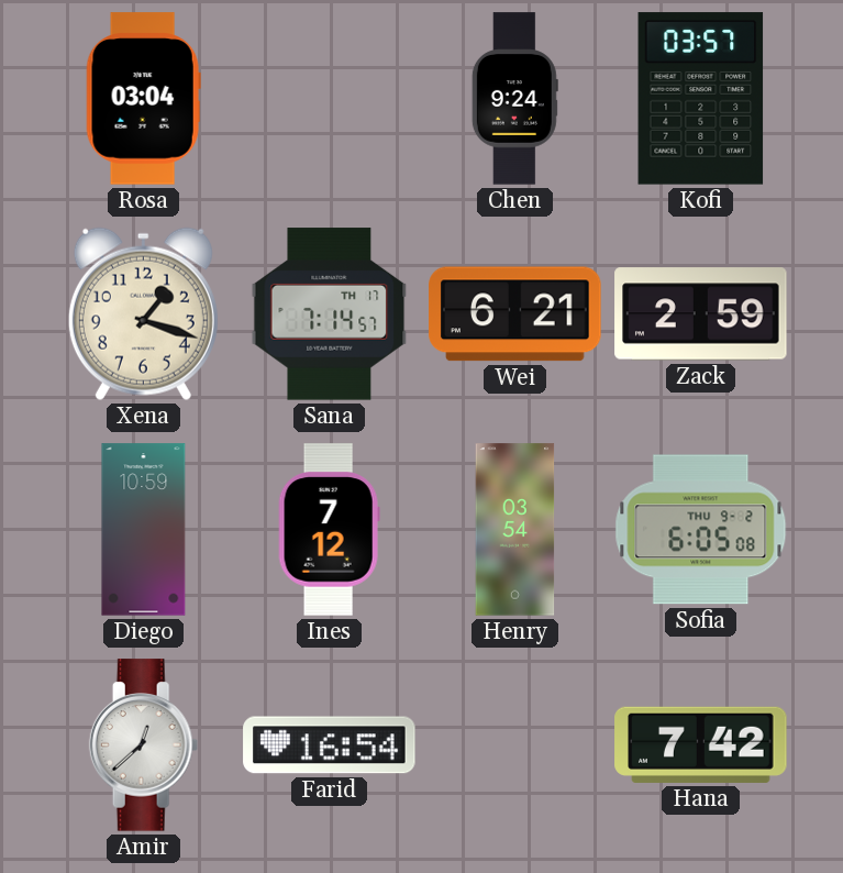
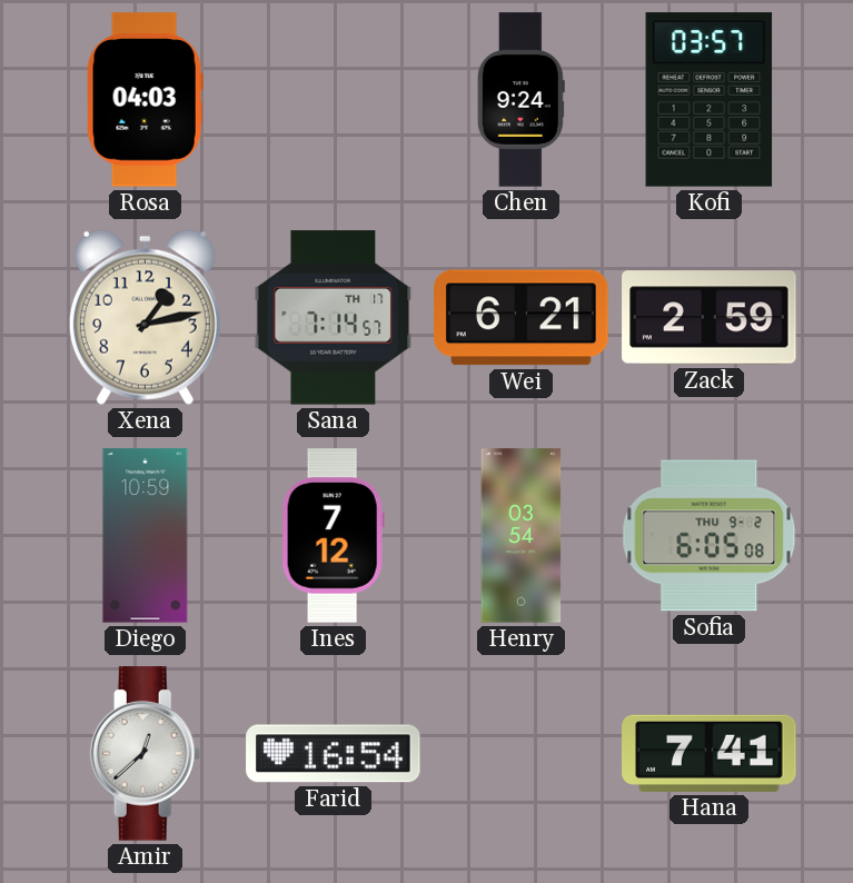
Rosa: 03:04 -> 04:03
Xena: 1:18 -> 1:13
Hana: 7:42 -> 7:41
